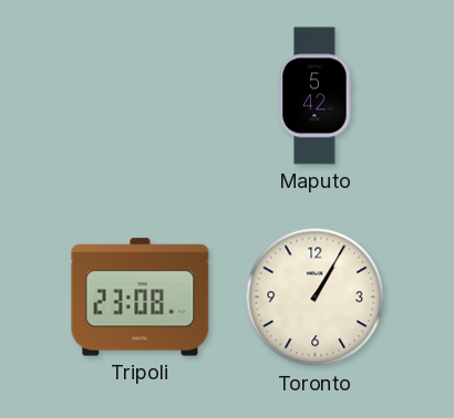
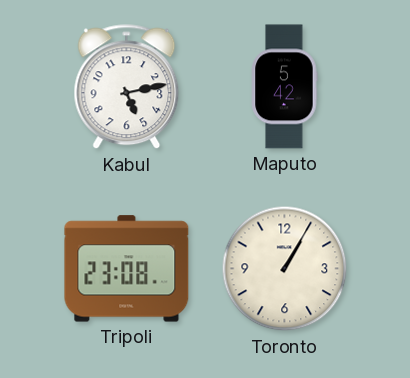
Kabul: none -> 5:13
